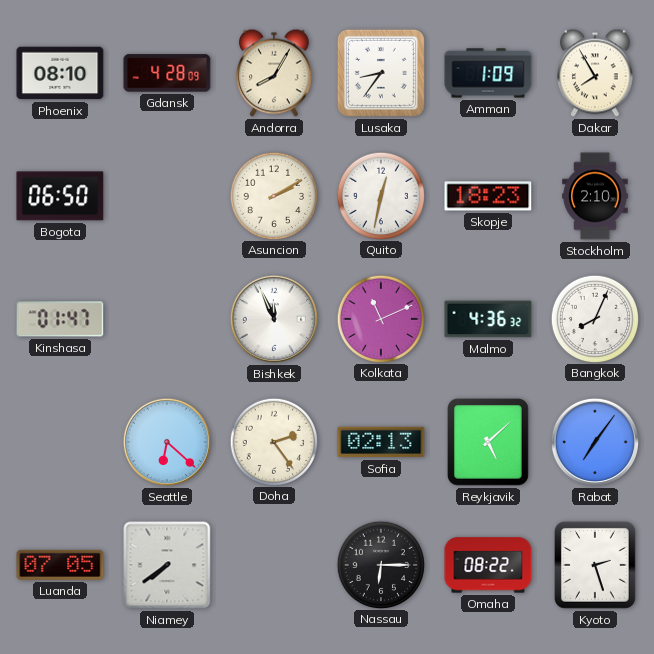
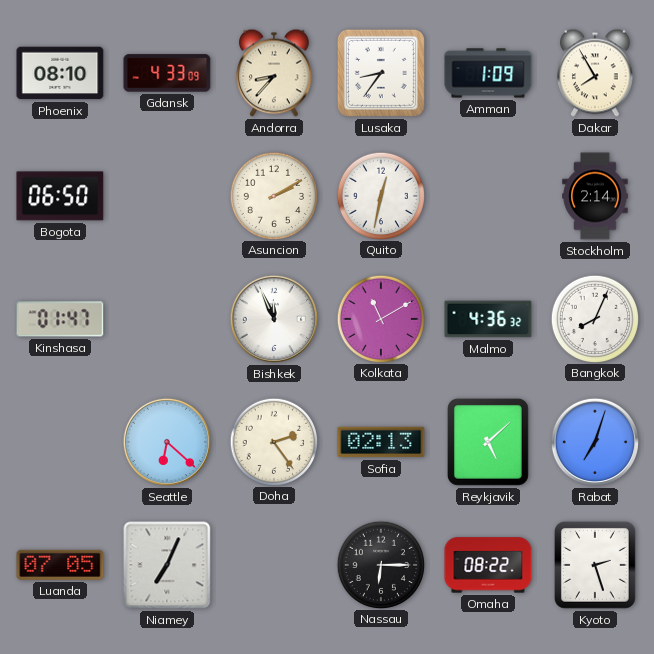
Gdansk: 4:28 -> 4:33
Andorra: 8:05 -> 8:37
Skopje: 18:23 -> none
Stockholm: 2:10 -> 2:14
Kolkata: 11:11 -> 11:10
Rabat: 7:06 -> 7:03
Niamey: 7:39 -> 7:04
